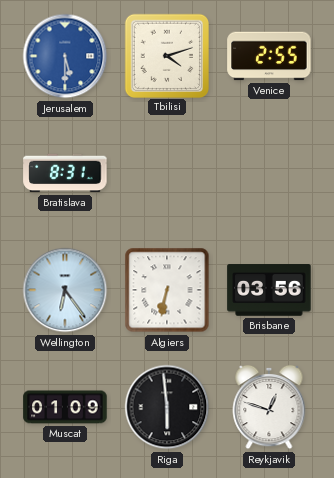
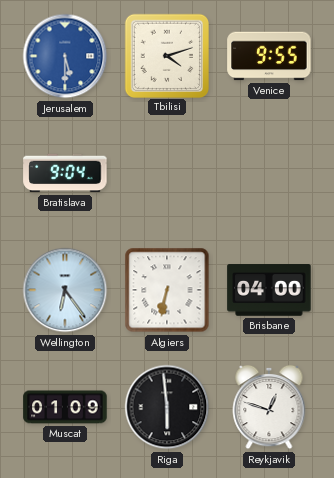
Venice: 2:55 -> 9:55
Bratislava: 8:31 -> 9:04
Brisbane: 03:56 -> 04:00
